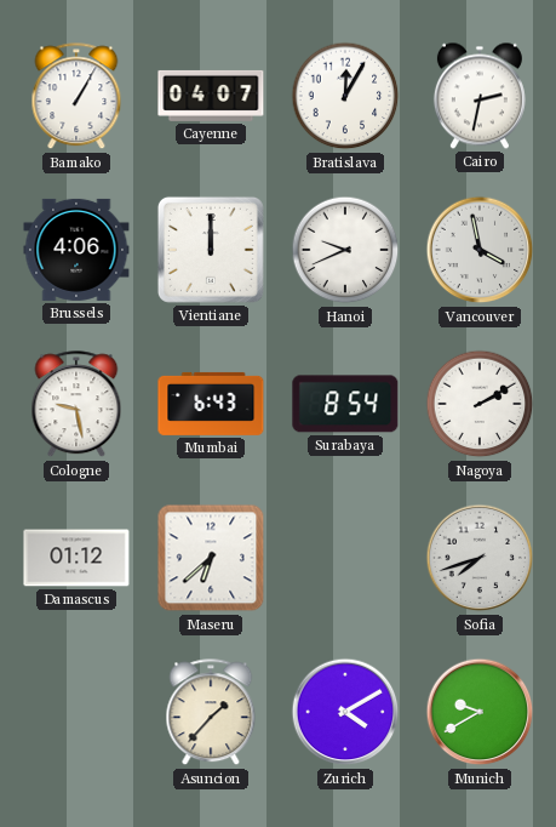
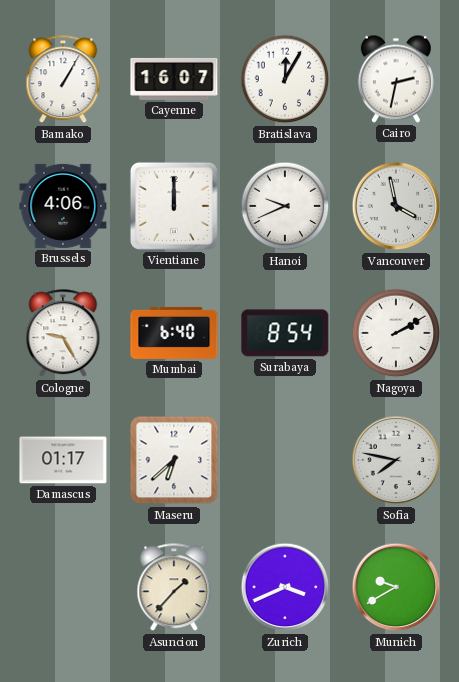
Cayenne: 04:07 -> 16:07
Cologne: 9:28 -> 9:25
Mumbai: 6:43 -> 6:40
Damascus: 01:12 -> 01:17
Sofia: 7:42 -> 7:47
Zurich: 4:10 -> 3:41
